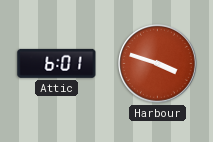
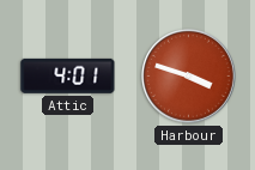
Attic: 6:01 -> 4:01
